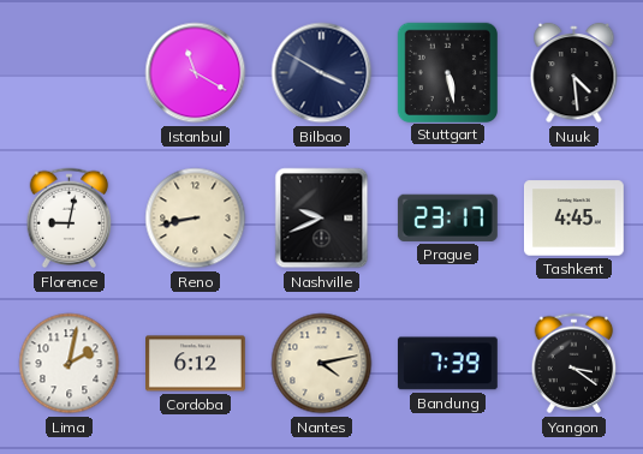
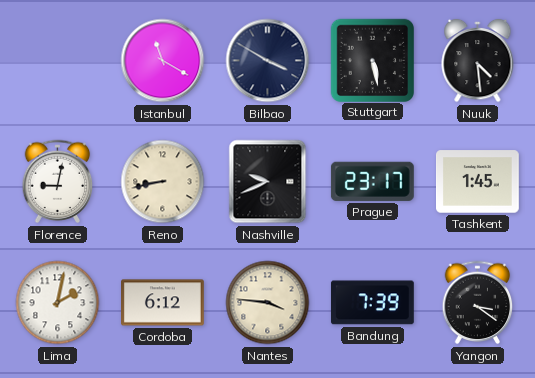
Tashkent: 4:45 -> 1:45
Nantes: 4:13 -> 3:46
